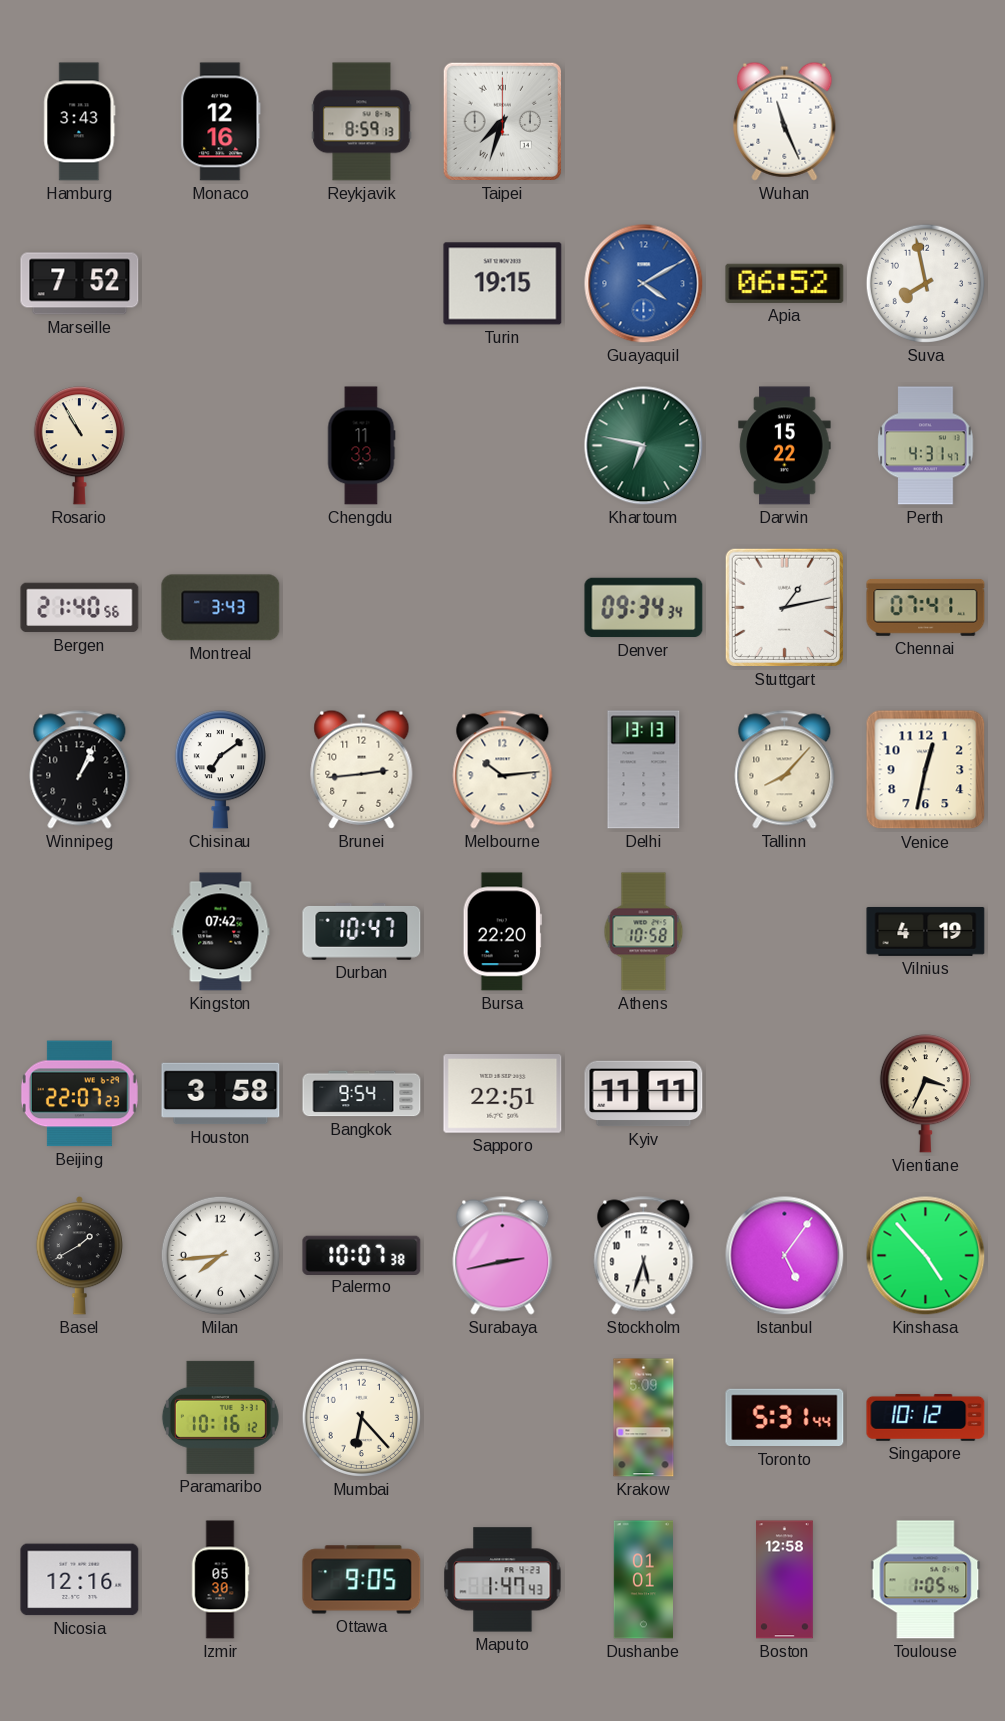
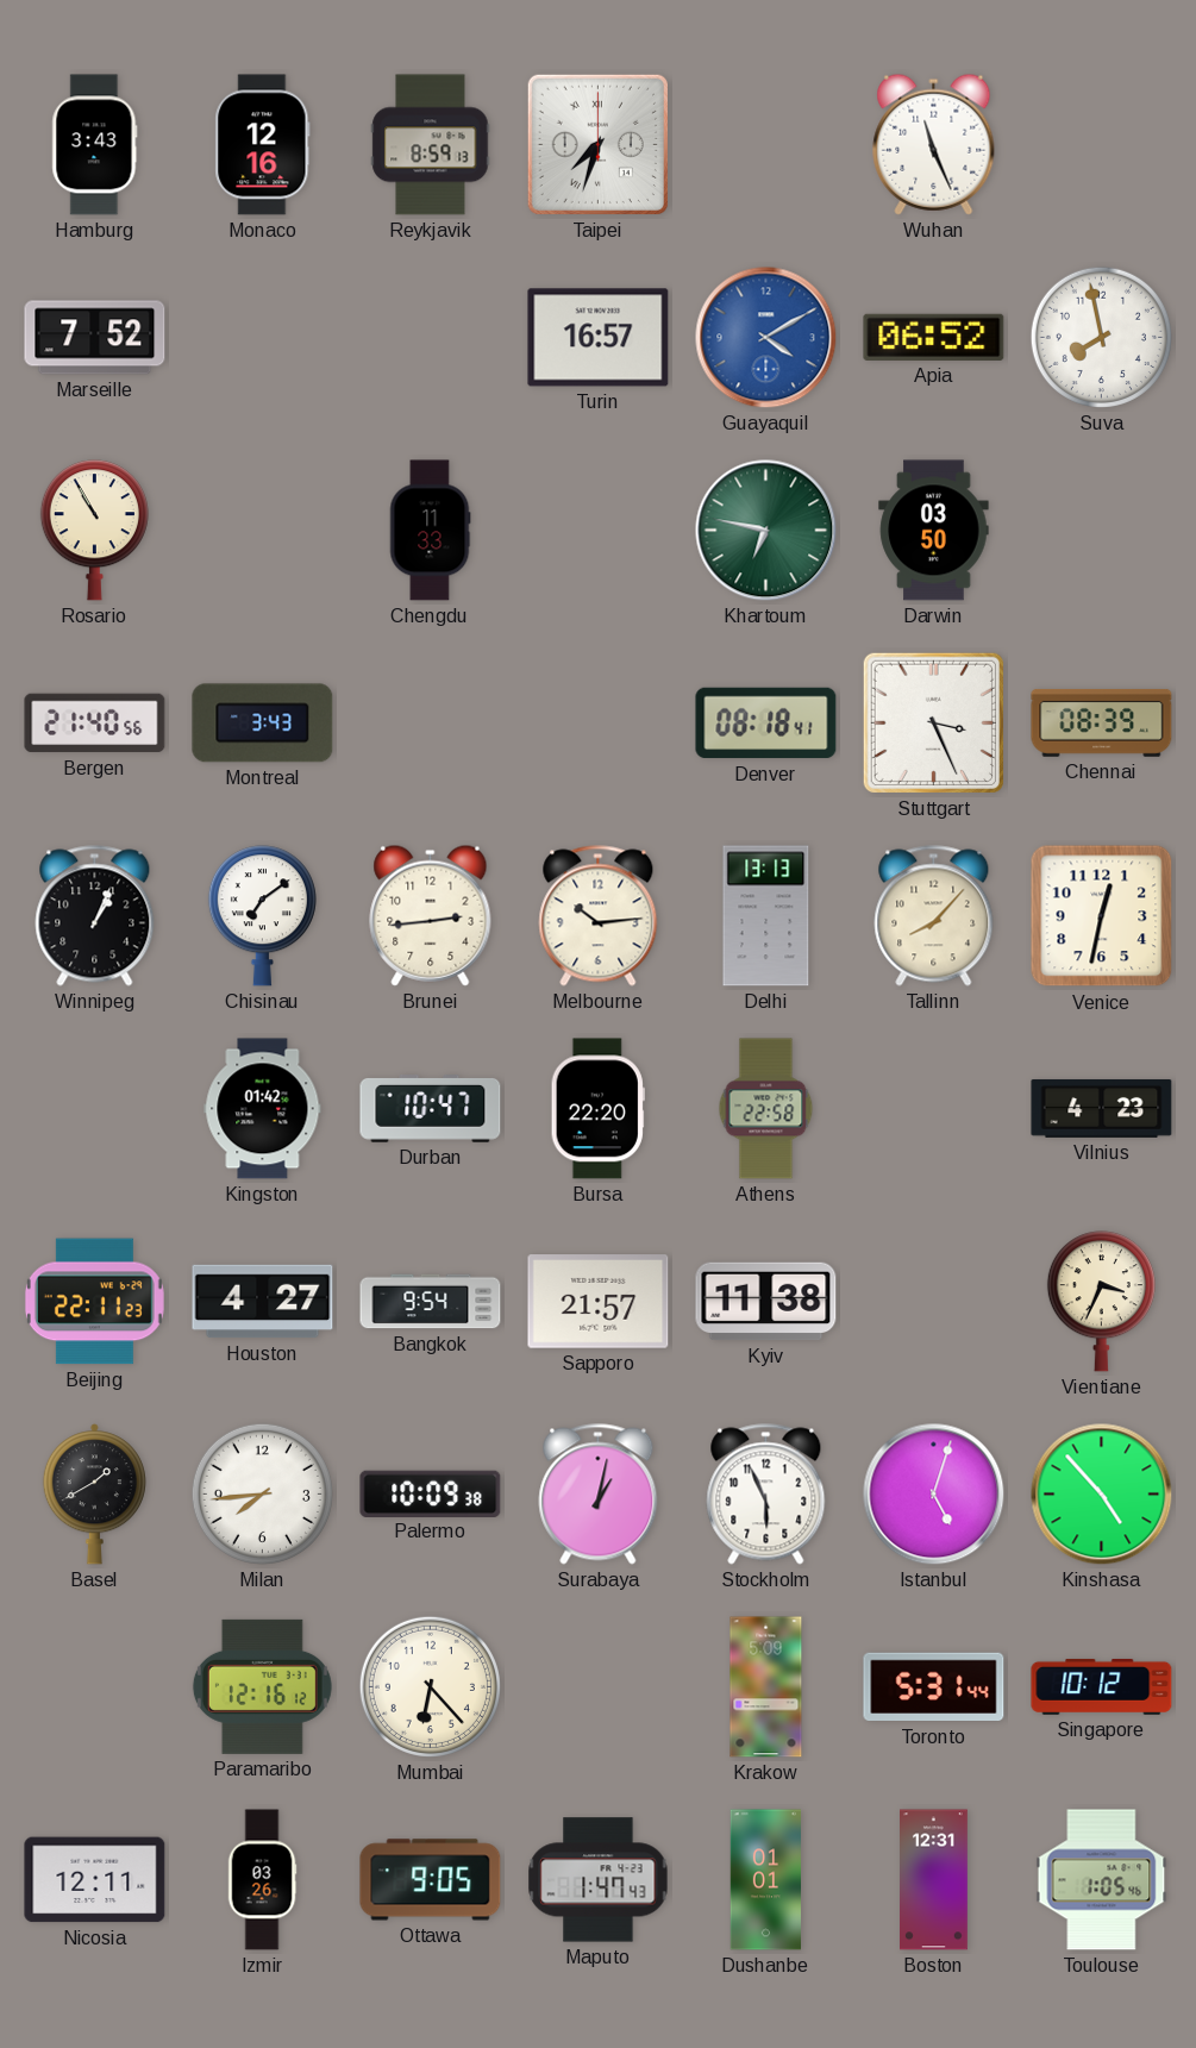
Turin: 19:15 -> 16:57
Darwin: 15:22 -> 03:50
Perth: 4:31 -> none
Denver: 09:34 -> 08:18
Stuttgart: 1:13 -> 3:26
Chennai: 07:41 -> 08:39
Kingston: 07:42 -> 01:42
Athens: 10:58 -> 22:58
Vilnius: 4:19 -> 4:23
Beijing: 22:07 -> 22:11
Houston: 3:58 -> 4:27
Sapporo: 22:51 -> 21:57
Kyiv: 11:11 -> 11:38
Palermo: 10:07 -> 10:09
Surabaya: 2:43 -> 1:02
Stockholm: 5:33 -> 5:56
Istanbul: 5:06 -> 5:03
Paramaribo: 10:16 -> 12:16
Nicosia: 12:16 -> 12:11
Izmir: 05:30 -> 03:26
Boston: 12:58 -> 12:31
